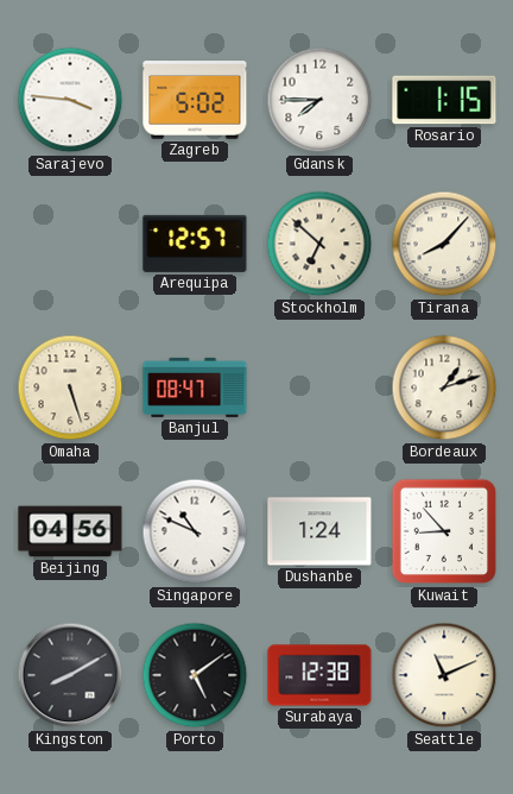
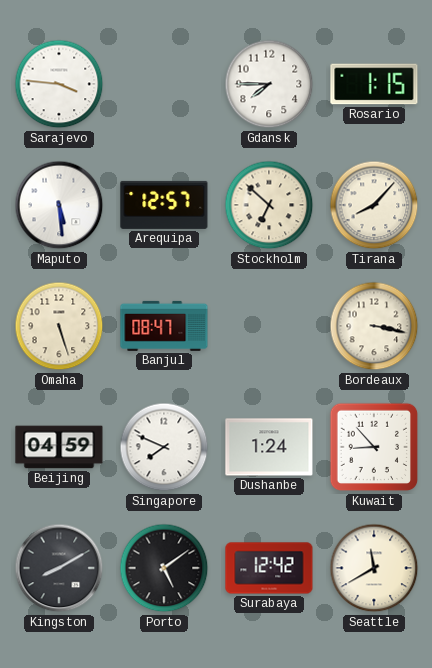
Zagreb: 5:02 -> none
Maputo: none -> 5:29
Bordeaux: 1:12 -> 3:17
Beijing: 04:56 -> 04:59
Singapore: 10:49 -> 7:49
Surabaya: 12:38 -> 12:42
Seattle: 11:11 -> 11:40
